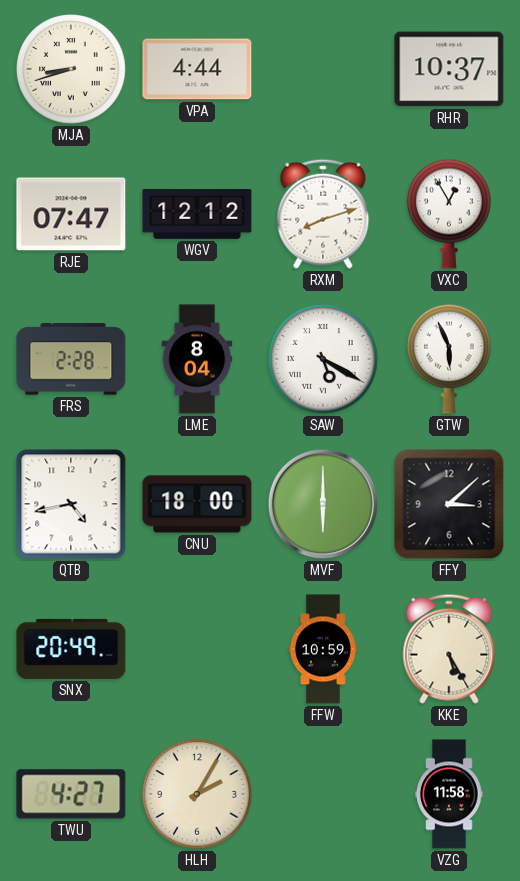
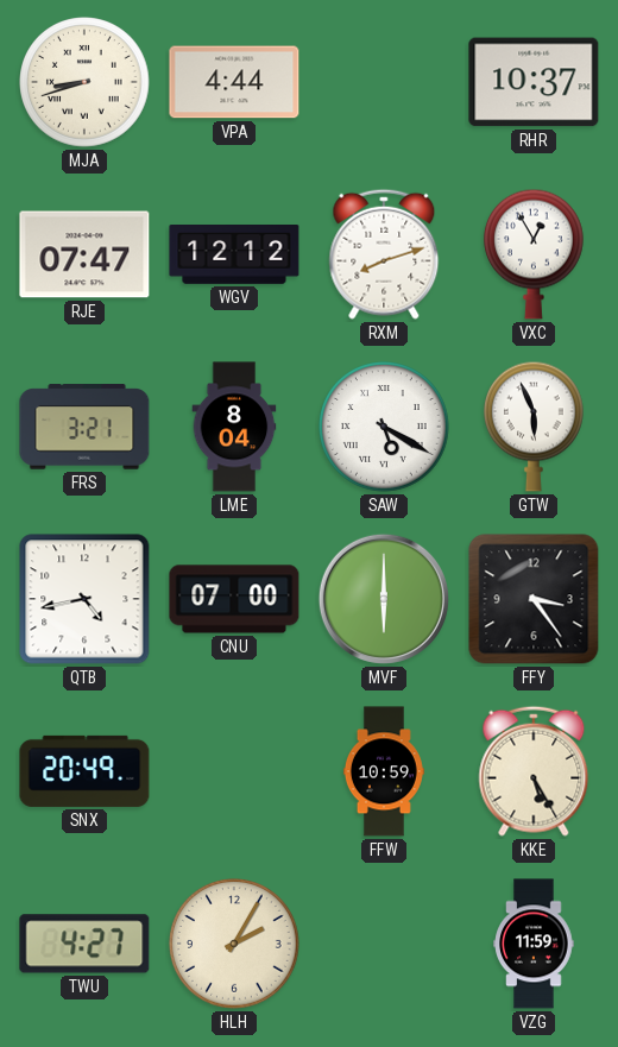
FRS: 2:28 -> 3:21
CNU: 18:00 -> 07:00
FFY: 3:08 -> 3:24
VZG: 11:58 -> 11:59
